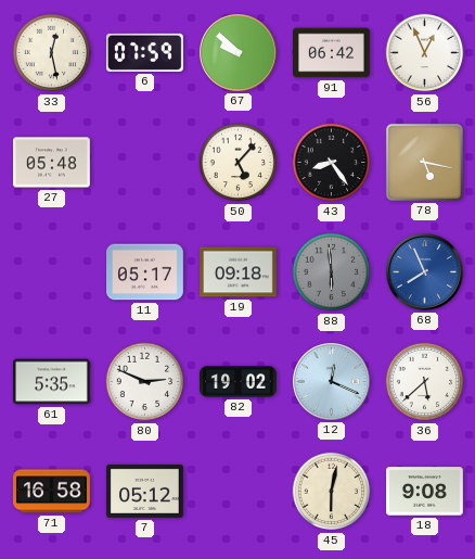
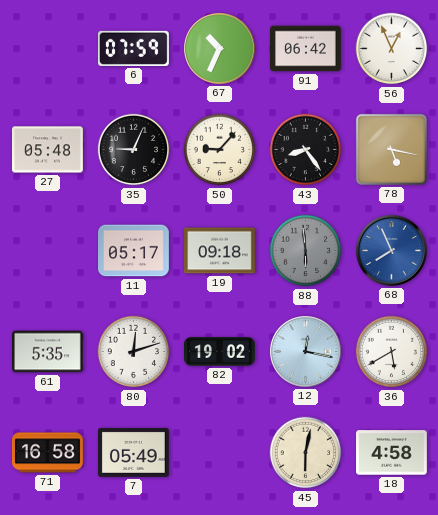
33: 12:28 -> none
67: 9:52 -> 10:34
35: none -> 9:04
50: 5:07 -> 9:07
80: 2:49 -> 12:12
12: 12:19 -> 12:17
36: 5:38 -> 5:40
7: 05:12 -> 05:49
18: 9:08 -> 4:58
